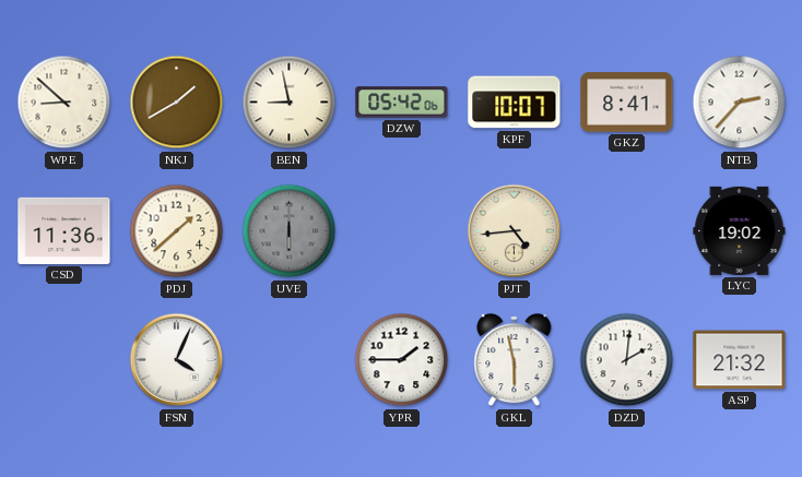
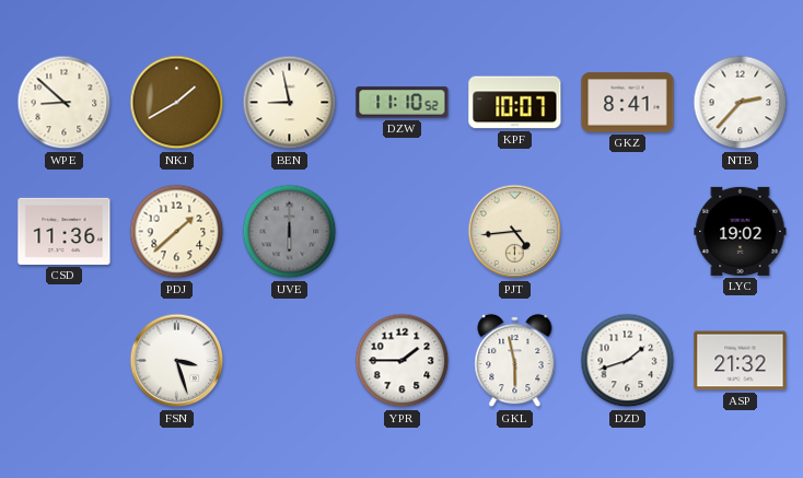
DZW: 05:42 -> 11:10
FSN: 4:04 -> 3:27
DZD: 2:01 -> 1:42
